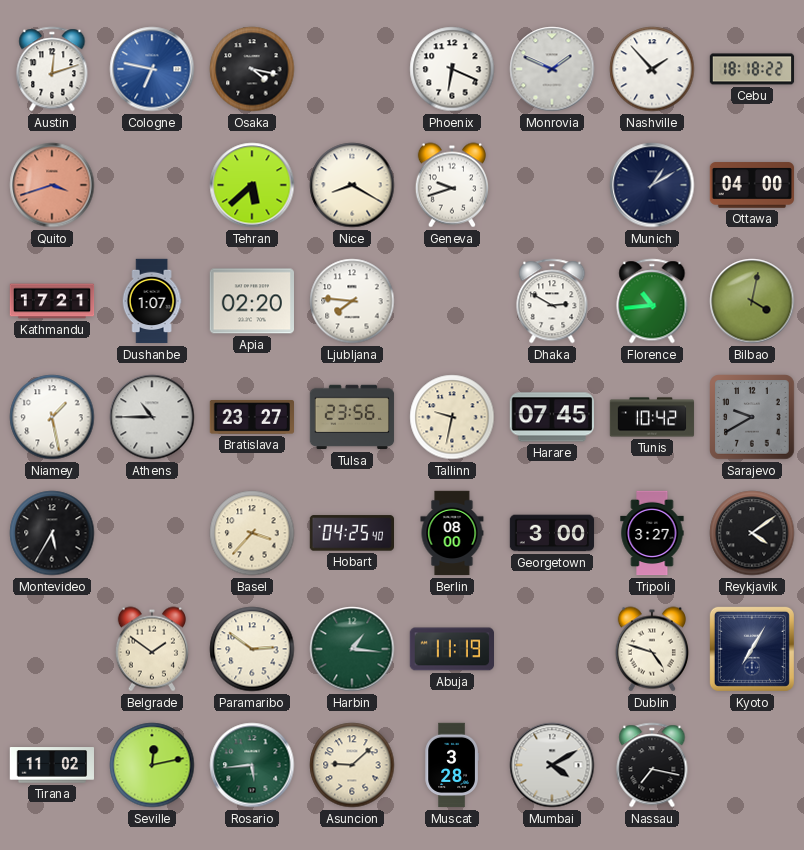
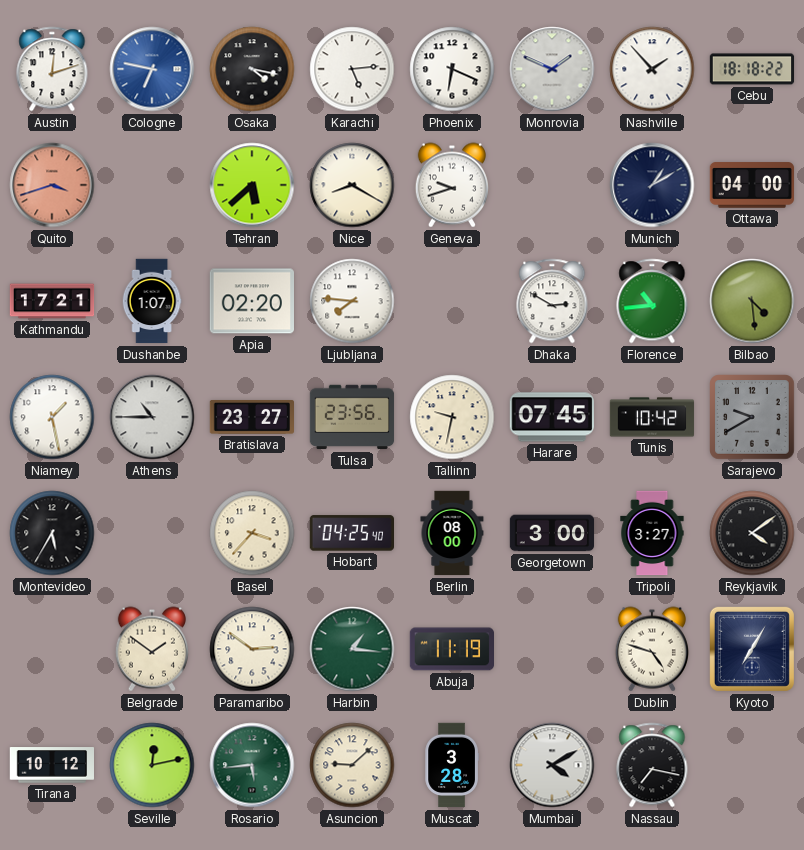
Karachi: none -> 5:14
Bilbao: 4:02 -> 4:29
Tirana: 11:02 -> 10:12
